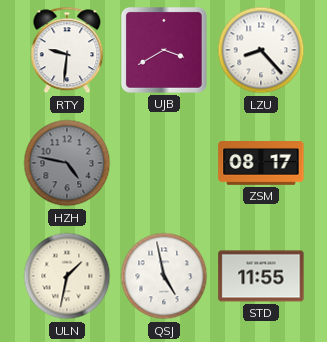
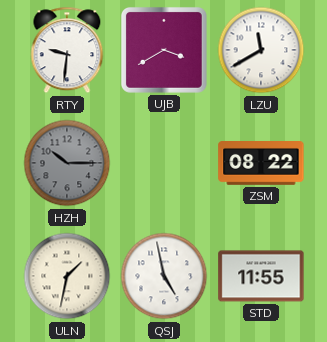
LZU: 8:23 -> 11:40
HZH: 4:47 -> 10:15
ZSM: 08:17 -> 08:22
